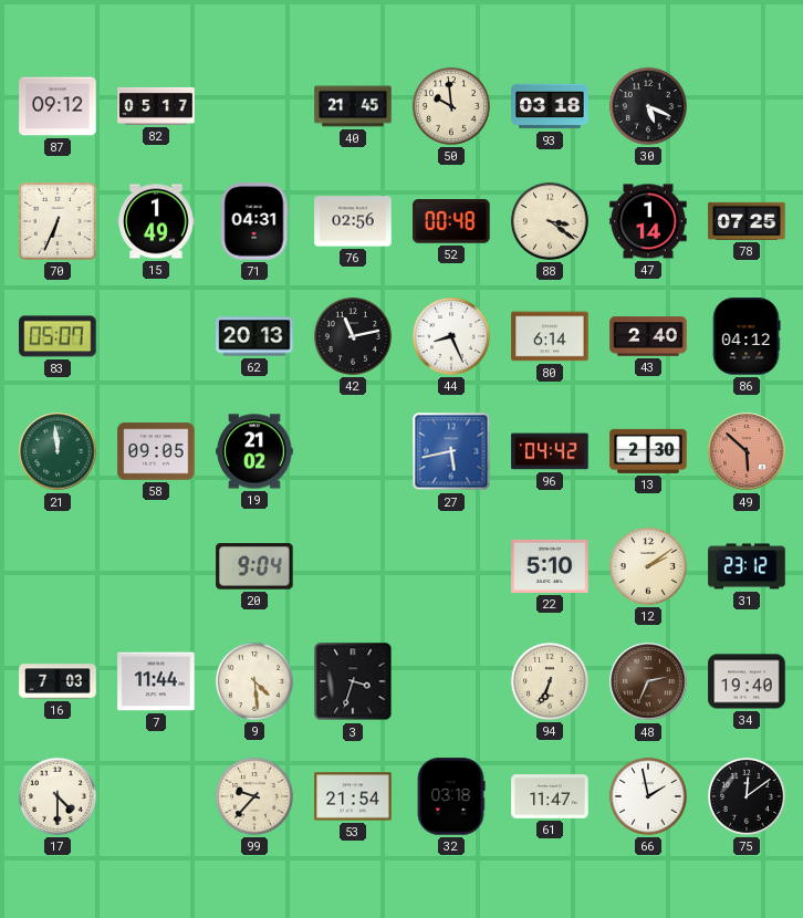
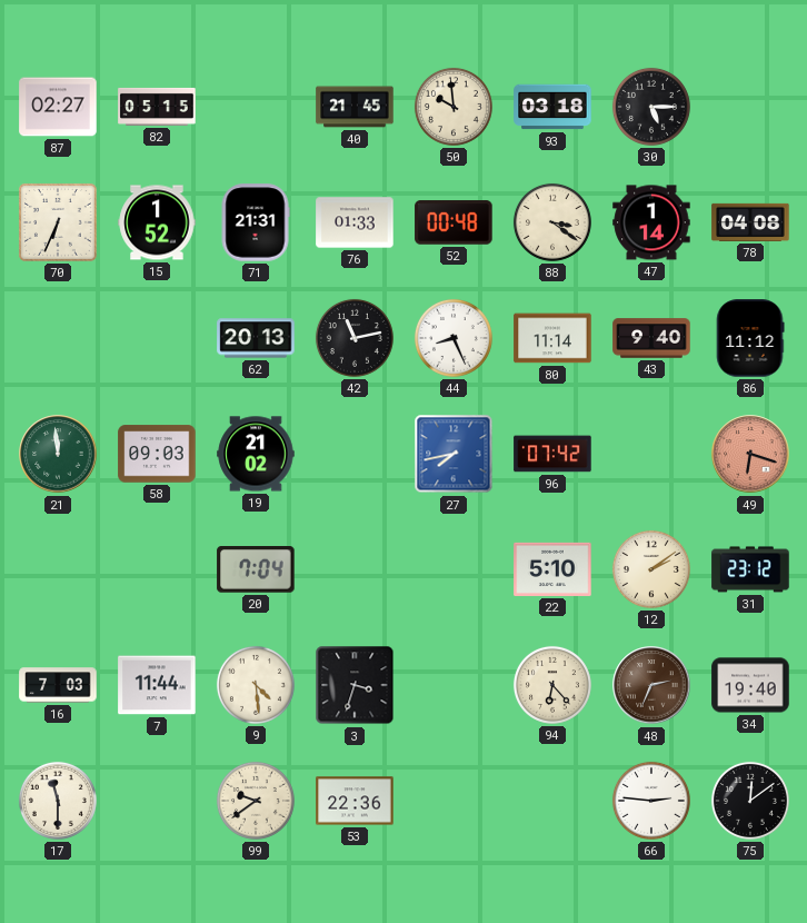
87: 09:12 -> 02:27
82: 05:17 -> 05:15
30: 5:19 -> 5:15
15: 1:49 -> 1:52
71: 04:31 -> 21:31
76: 02:56 -> 01:33
78: 07:25 -> 04:08
83: 05:07 -> none
80: 6:14 -> 11:14
43: 2:40 -> 9:40
86: 04:12 -> 11:12
58: 09:05 -> 09:03
27: 5:43 -> 7:43
96: 04:42 -> 07:42
13: 2:30 -> none
49: 5:52 -> 6:18
20: 9:04 -> 7:04
94: 6:34 -> 6:23
17: 4:30 -> 11:30
99: 9:37 -> 9:39
53: 21:54 -> 22:36
32: 03:18 -> none
61: 11:47 -> none
66: 1:58 -> 2:46
